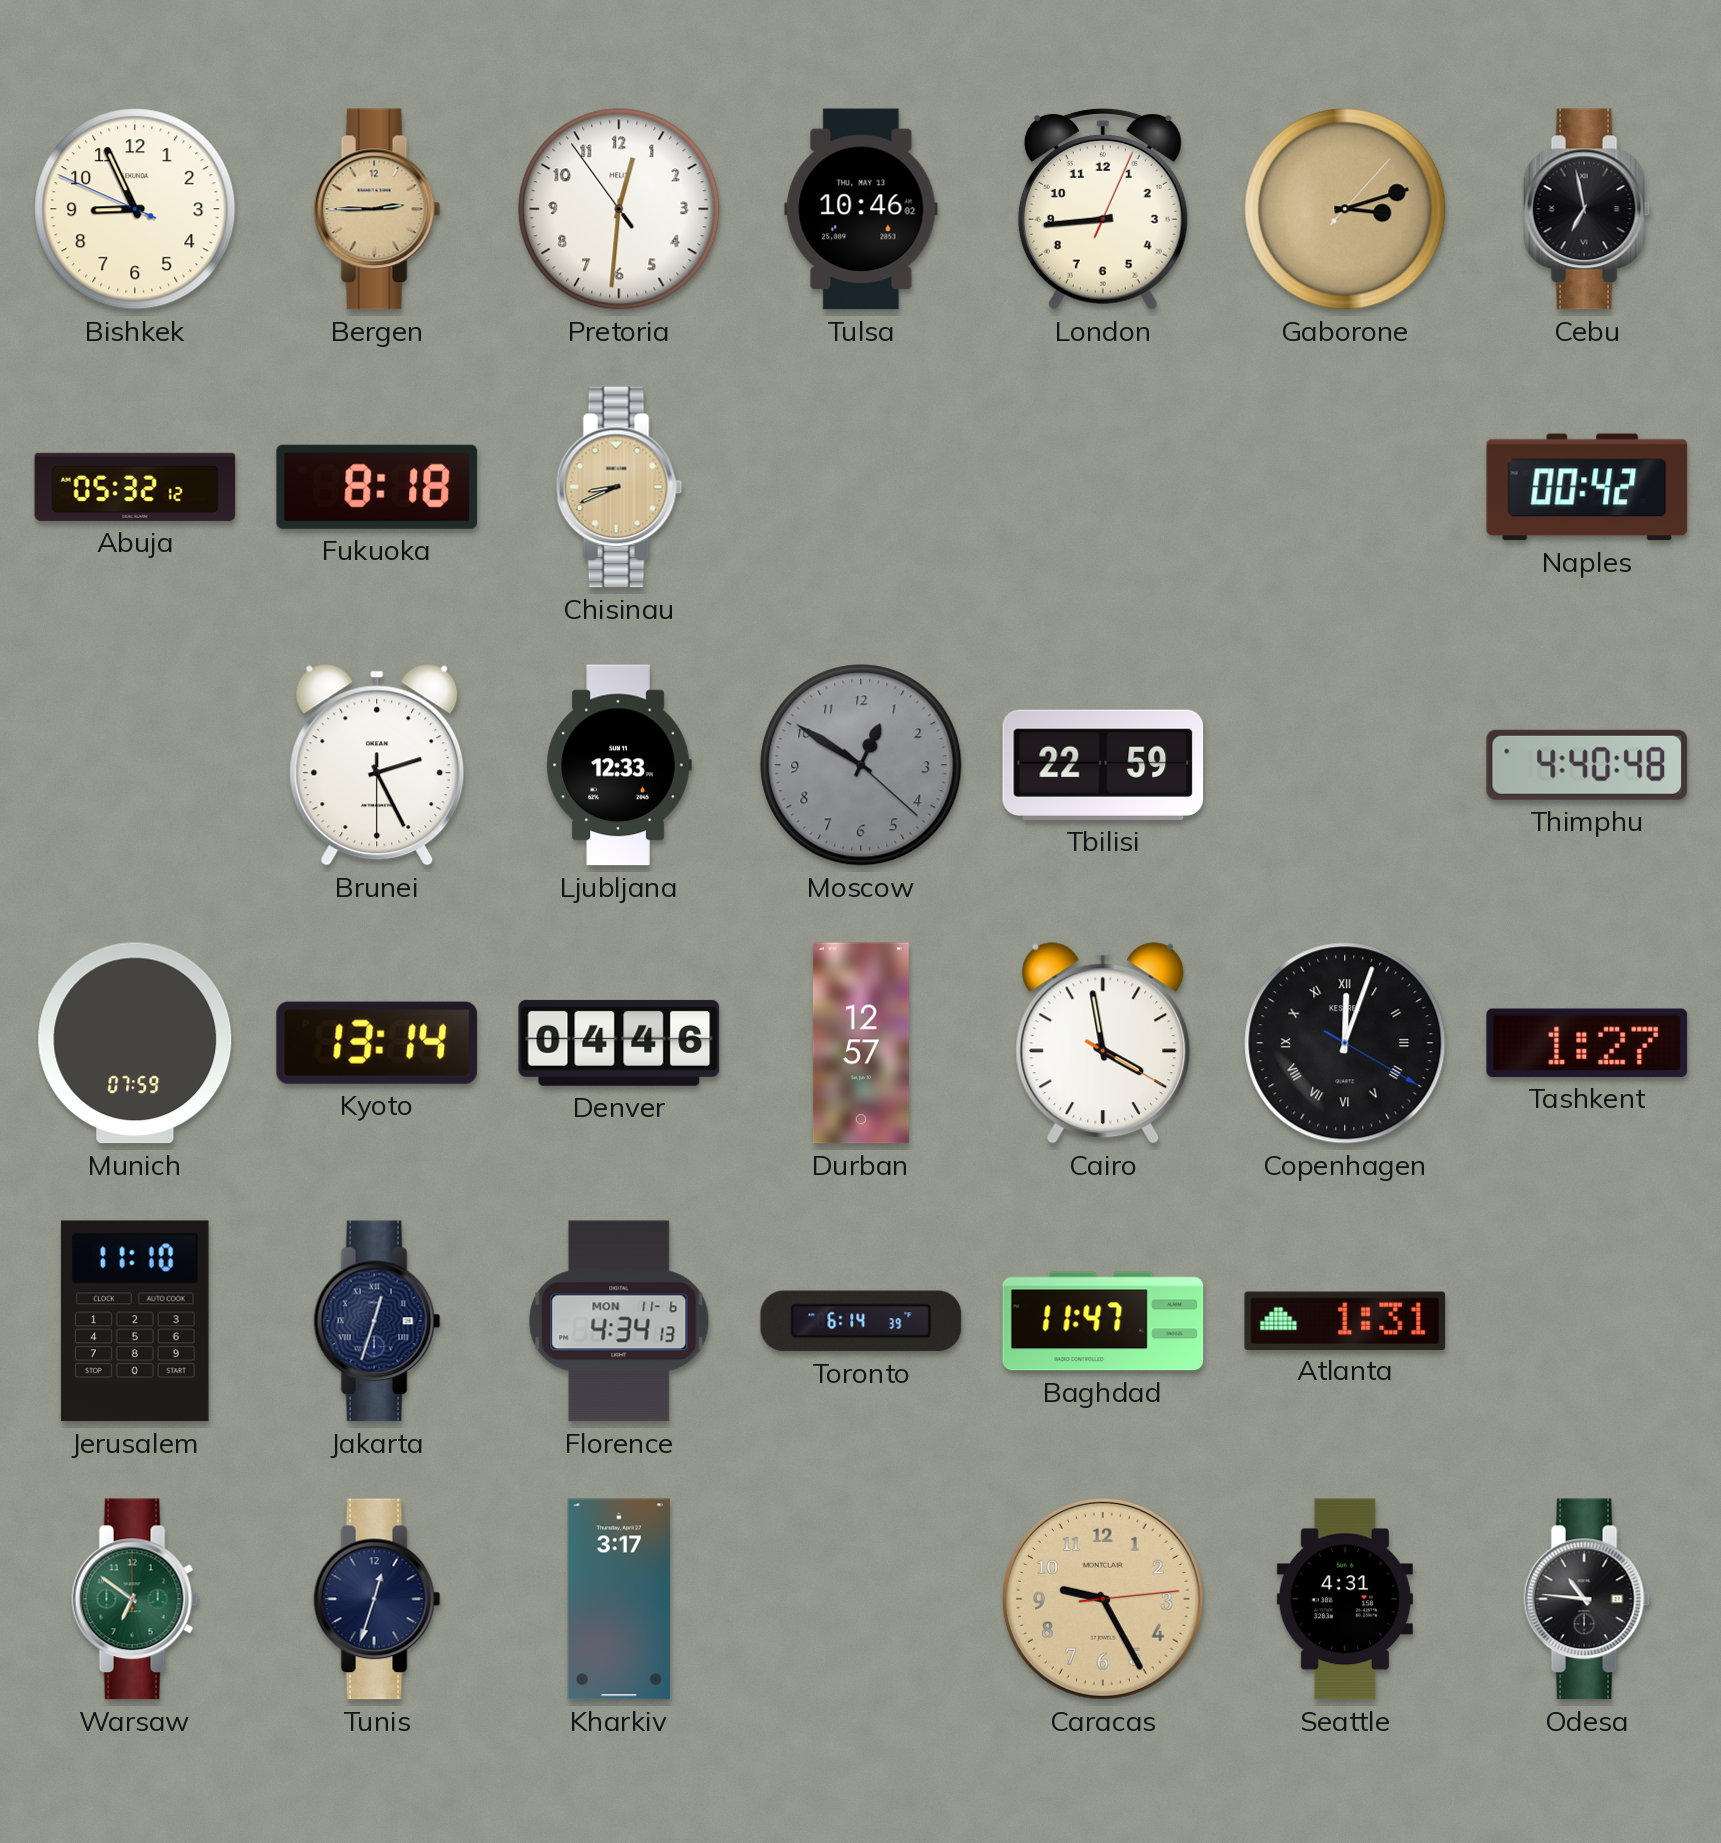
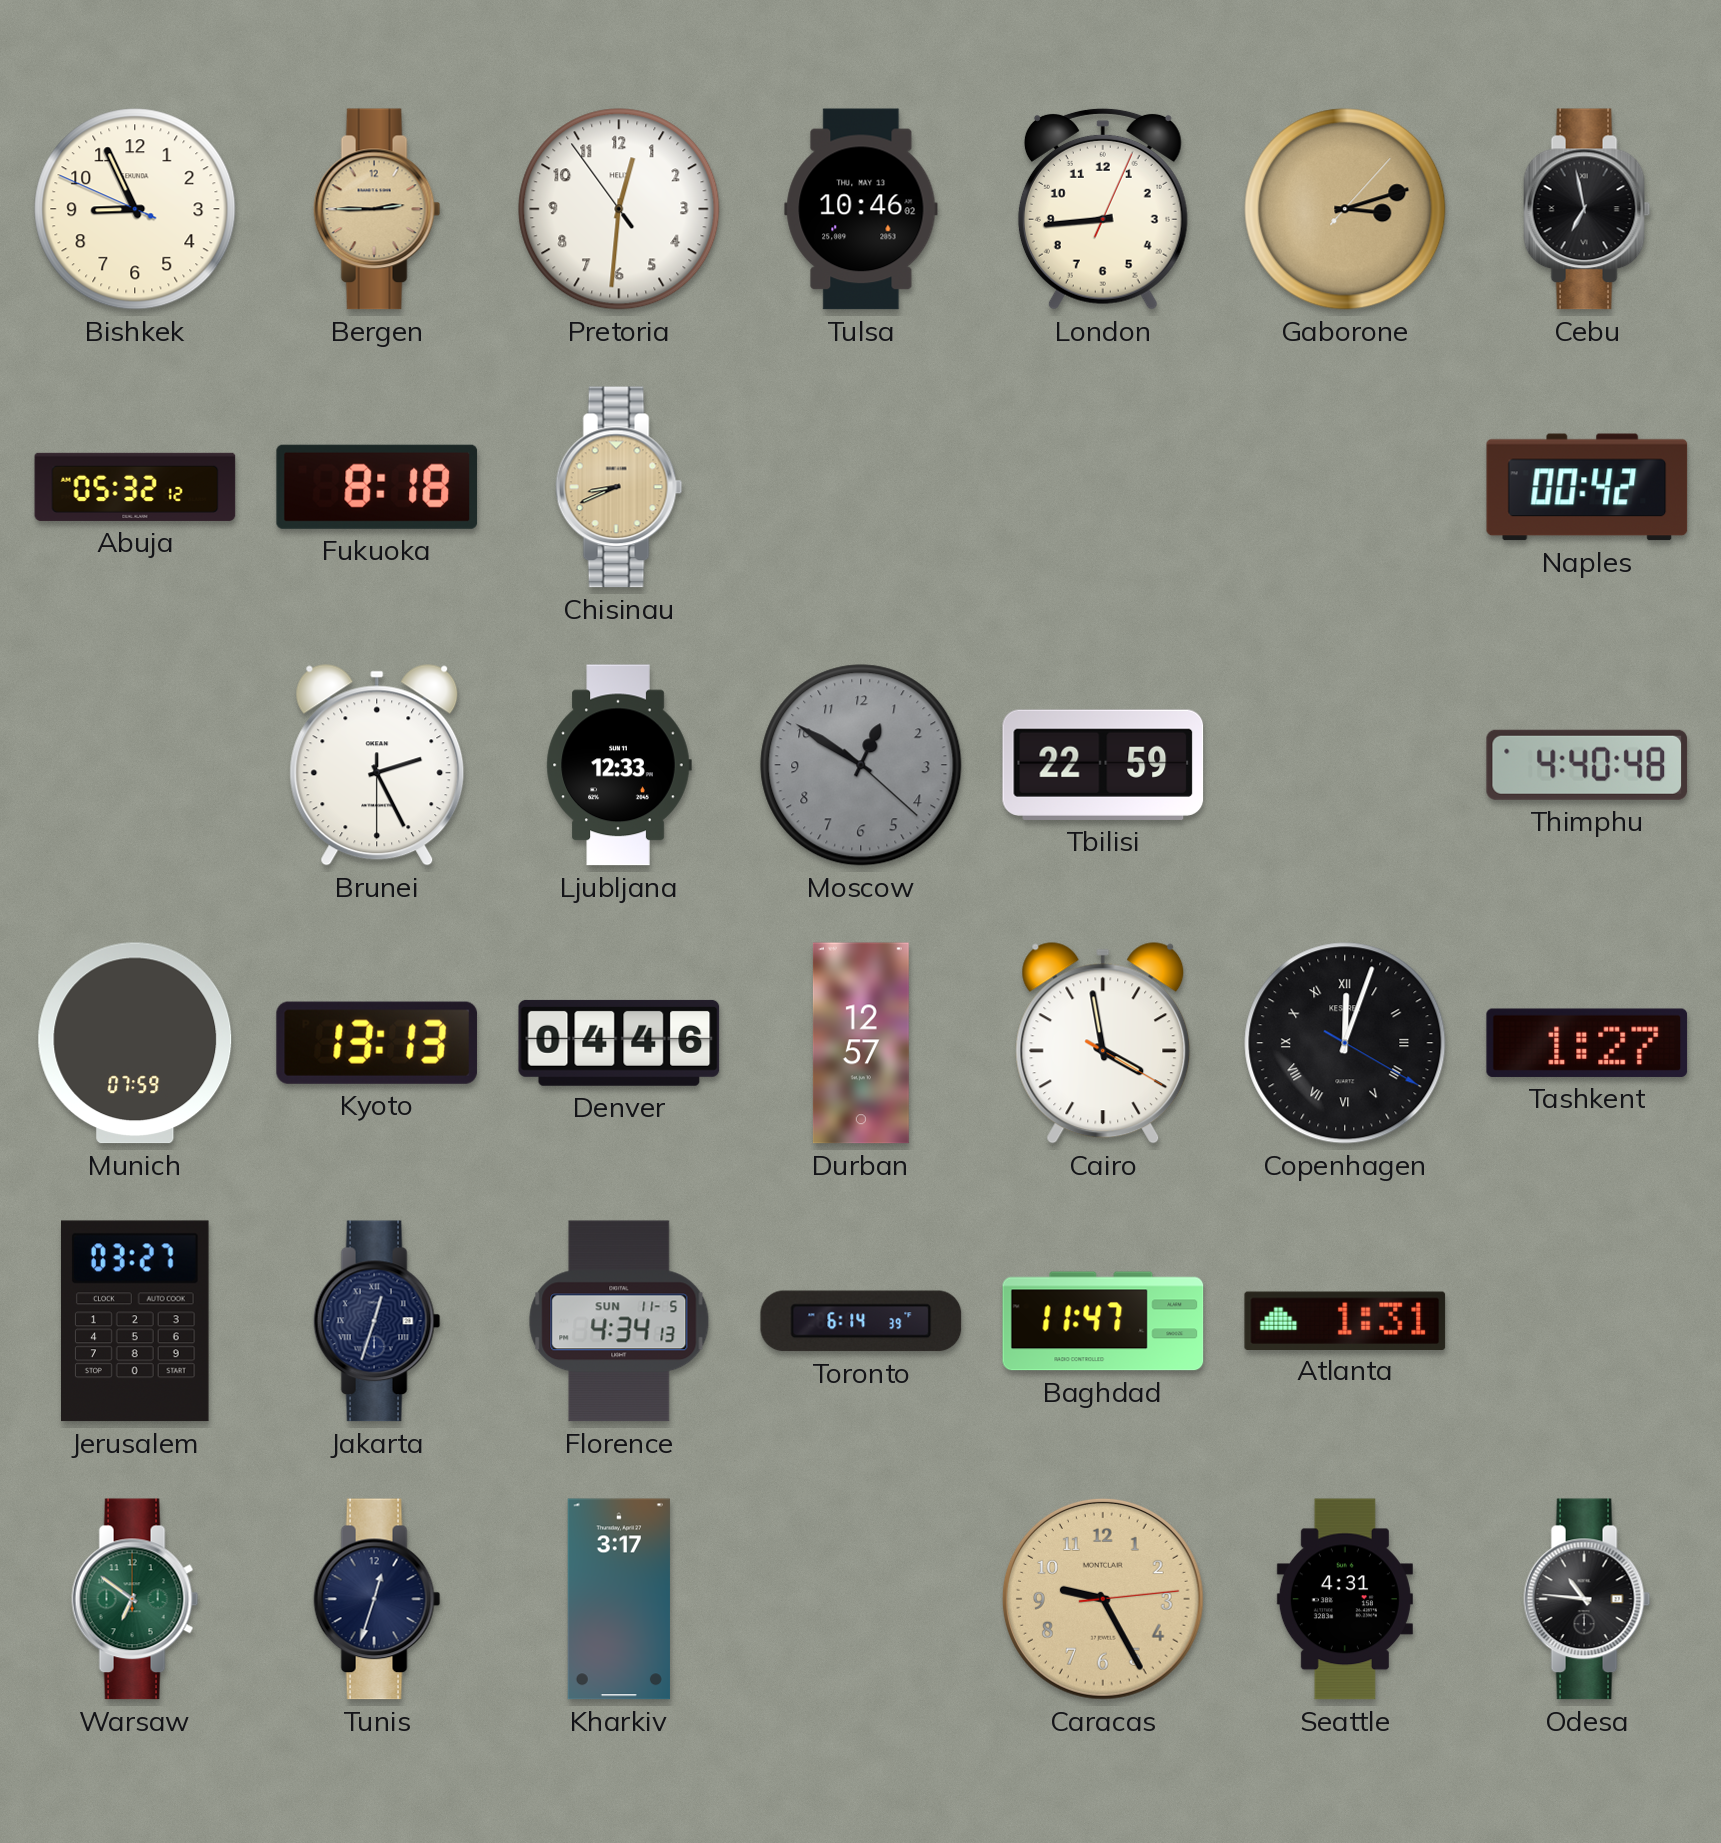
Kyoto: 13:14 -> 13:13
Jerusalem: 11:10 -> 03:27
Florence date: MON 11-6 -> SUN 11-5
